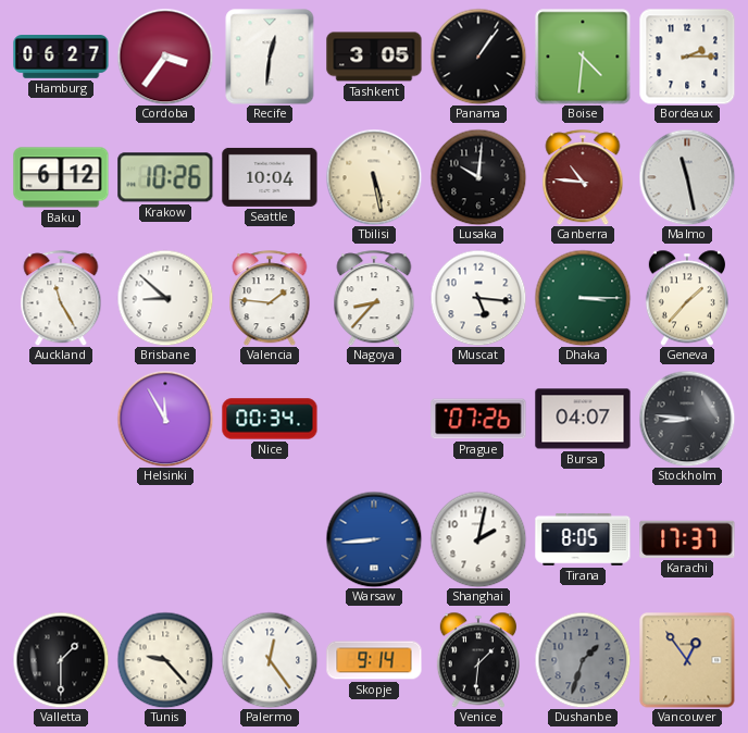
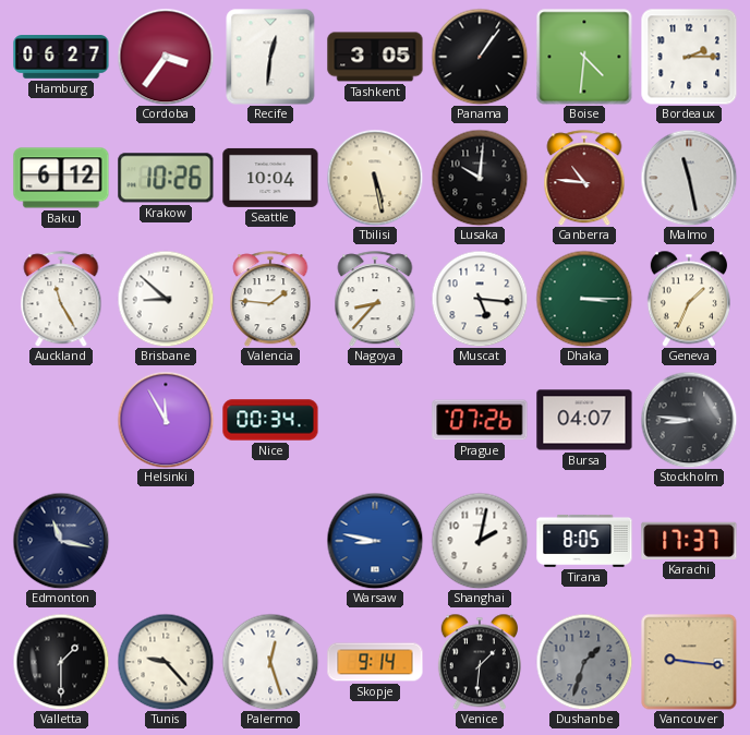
Geneva: 1:37 -> 1:34
Edmonton: none -> 11:17
Warsaw: 8:44 -> 8:47
Palermo: 12:24 -> 12:27
Vancouver: 12:54 -> 9:16
